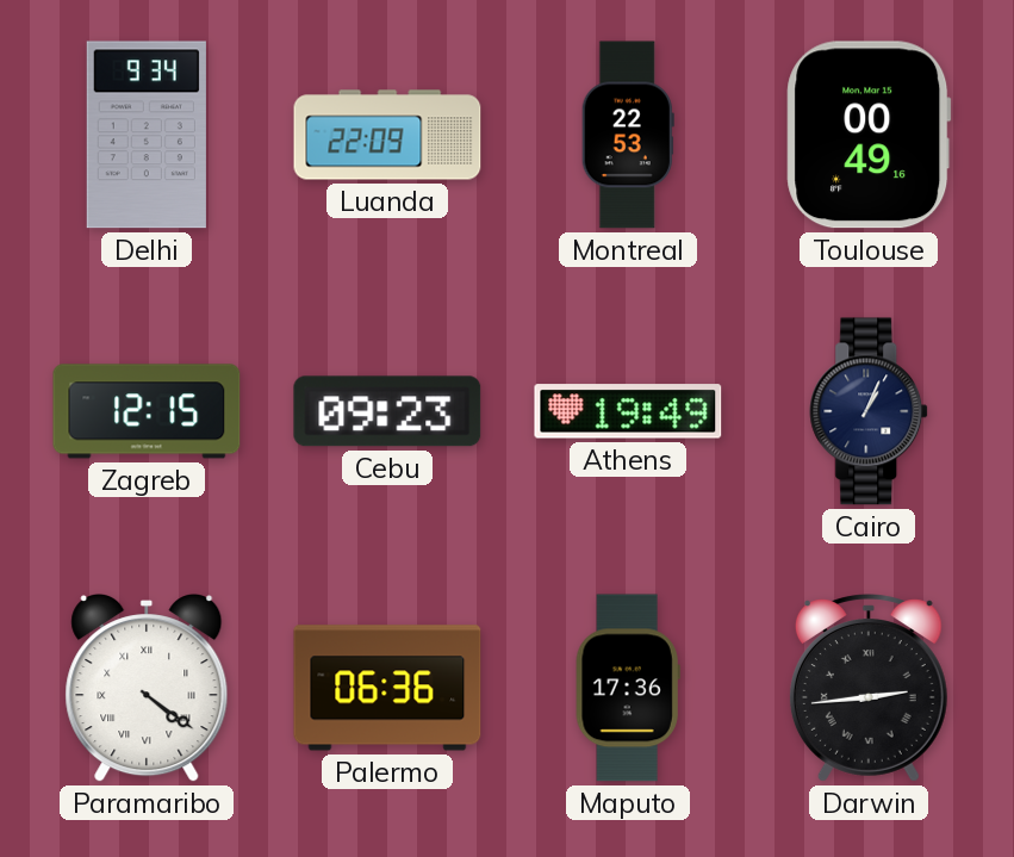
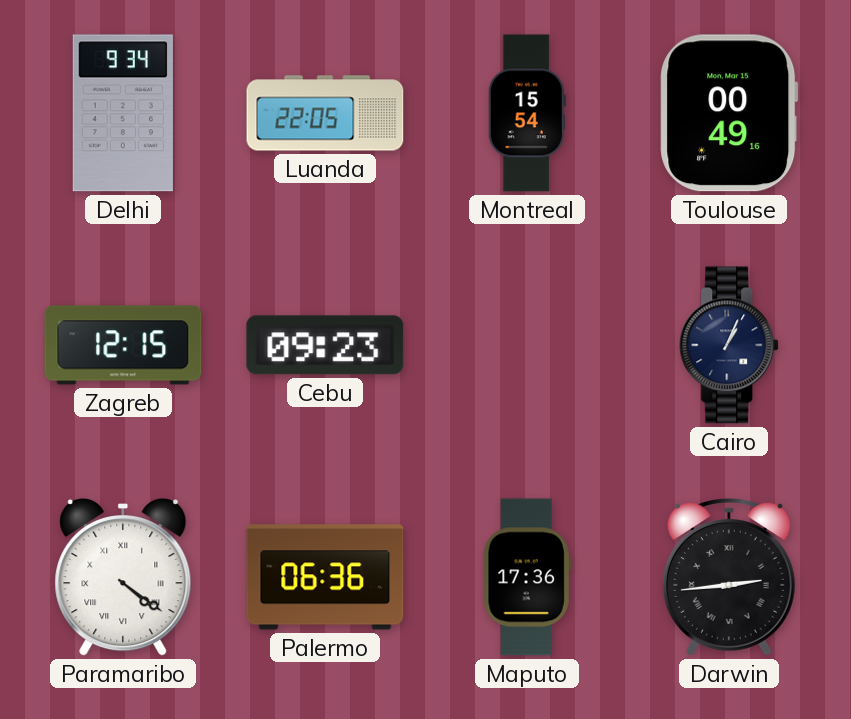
Luanda: 22:09 -> 22:05
Montreal: 22:53 -> 15:54
Athens: 19:49 -> none
